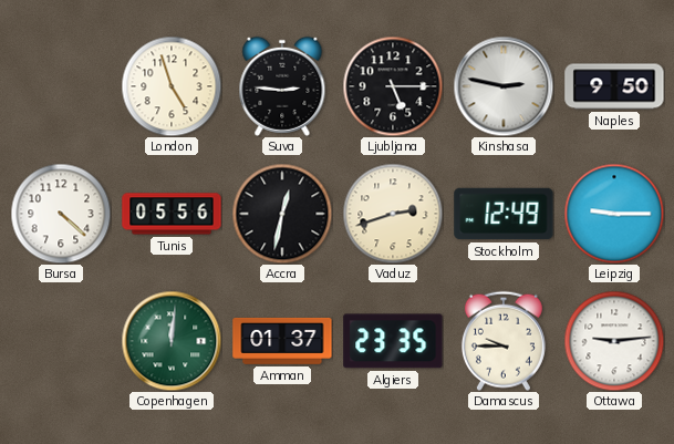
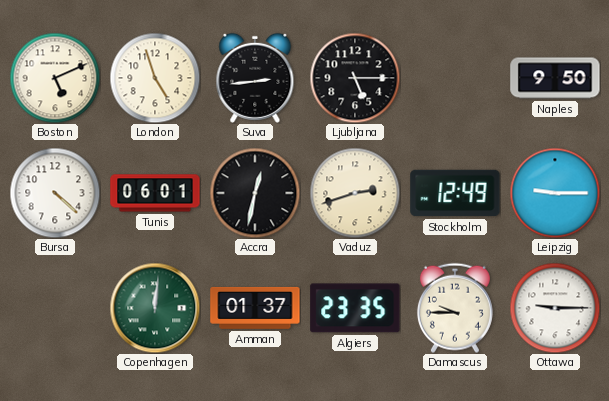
Boston: none -> 5:11
Suva: 2:46 -> 2:44
Kinshasa: 2:47 -> none
Tunis: 05:56 -> 06:01
Ottawa: 9:14 -> 9:15
